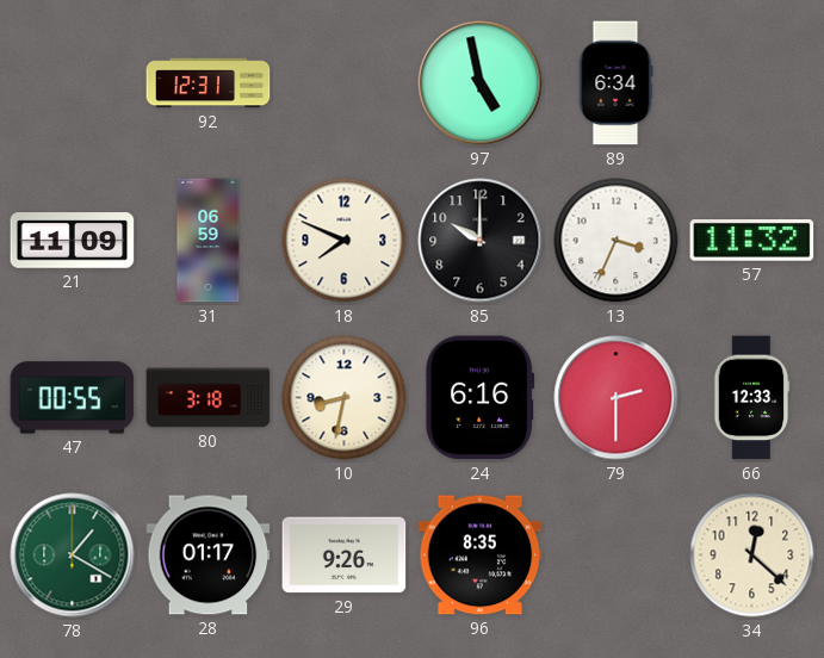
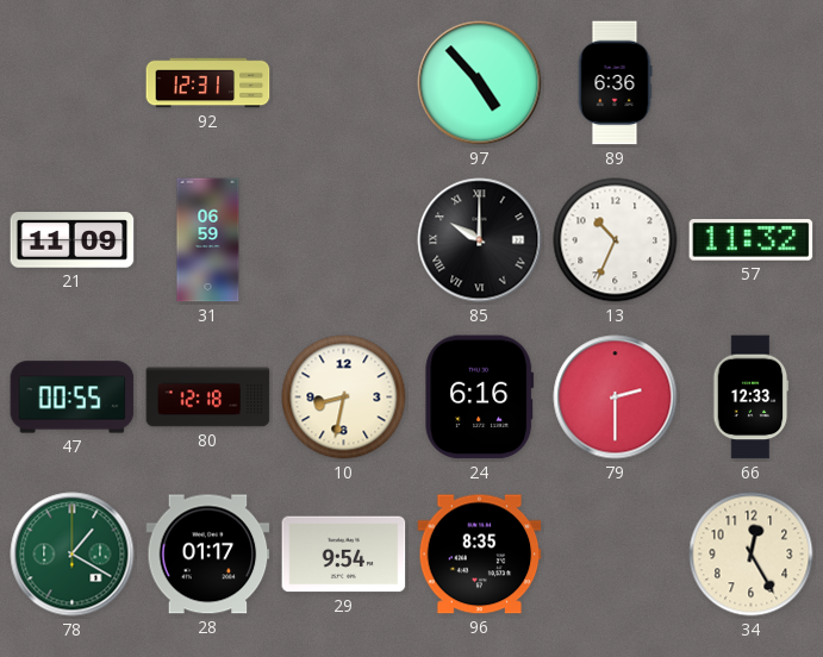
97: 4:58 -> 4:53
89: 6:34 -> 6:36
18: 7:49 -> none
85 numerals: Arabic -> Roman
13: 3:34 -> 10:34
80: 3:18 -> 12:18
29: 9:26 -> 9:54
34: 12:22 -> 12:25
